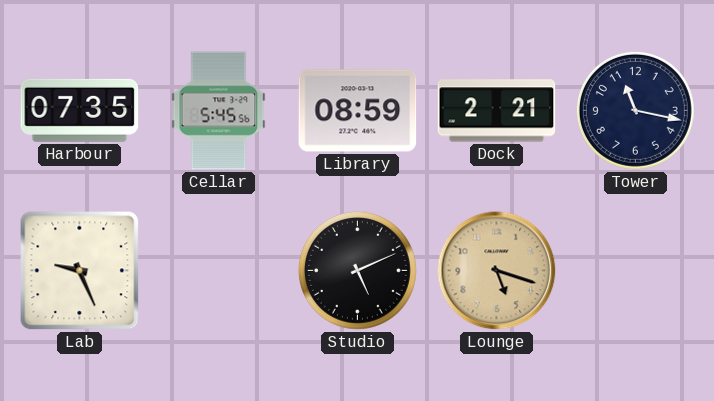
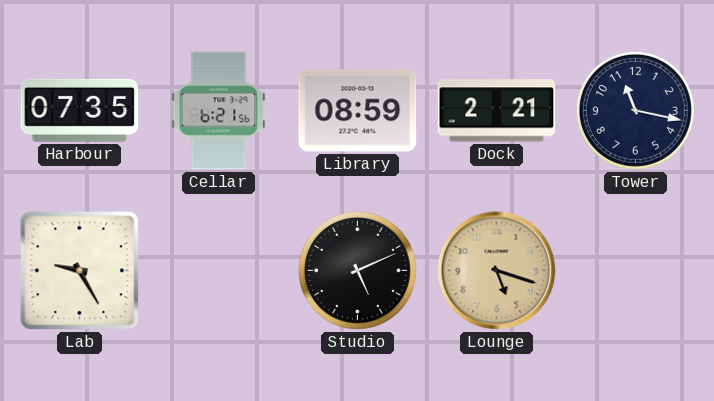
Cellar: 5:45 -> 6:21
Lab: 9:26 -> 9:25
